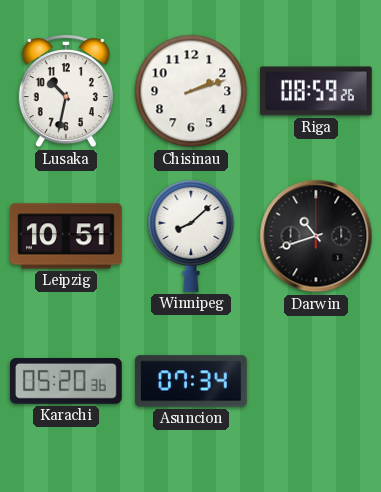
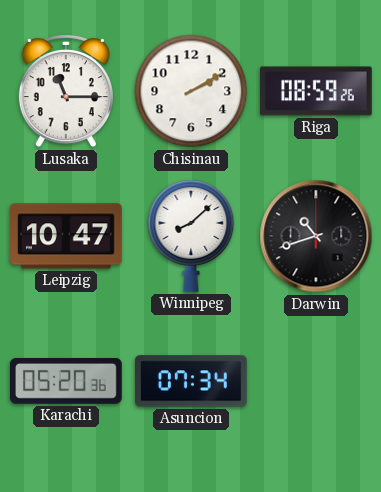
Lusaka: 10:32 -> 11:15
Chisinau: 2:12 -> 2:10
Leipzig: 10:51 -> 10:47
